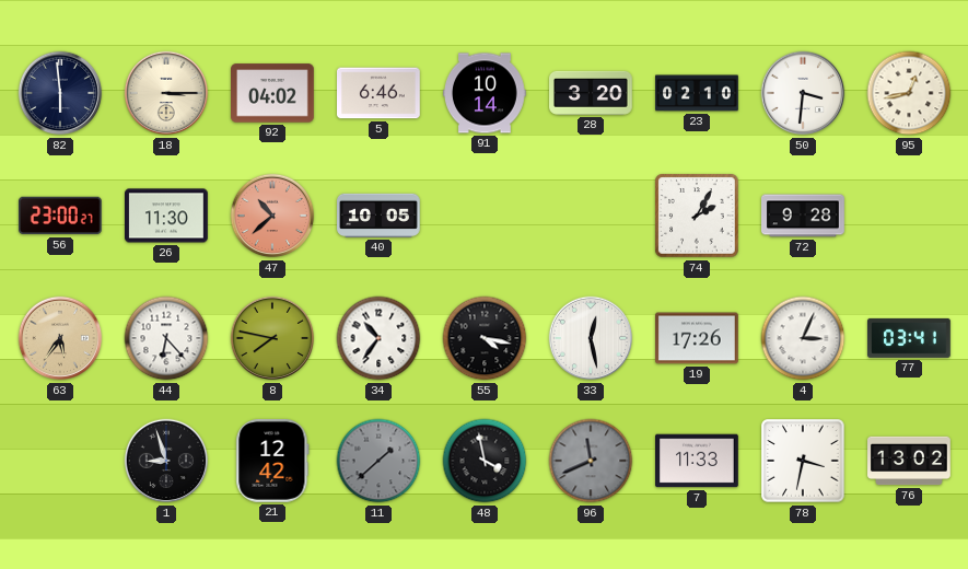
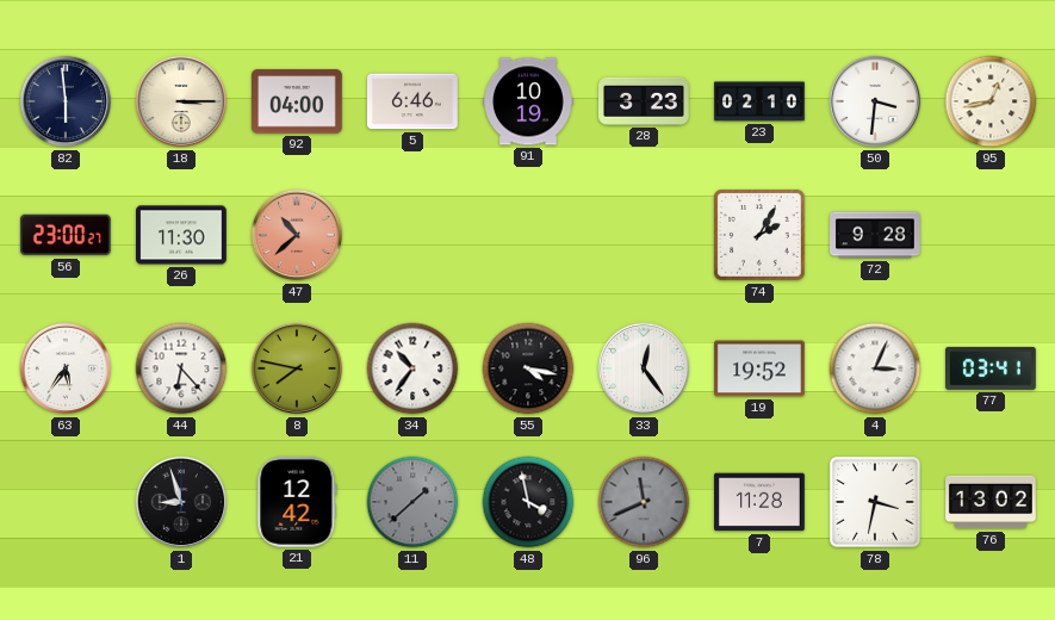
92: 04:02 -> 04:00
91: 10:14 -> 10:19
28: 3:20 -> 3:23
40: 10:05 -> none
63 dial: champagne -> white
33: 12:28 -> 12:24
19: 17:26 -> 19:52
7: 11:33 -> 11:28
